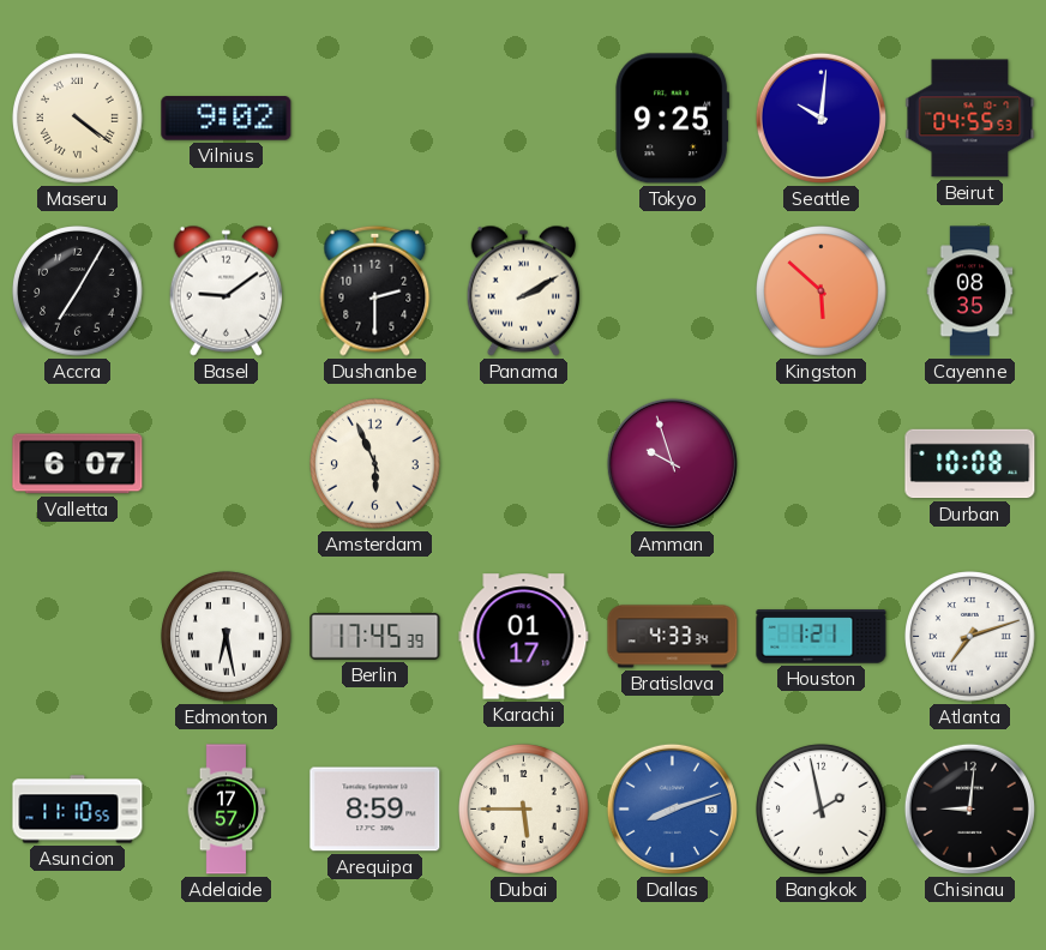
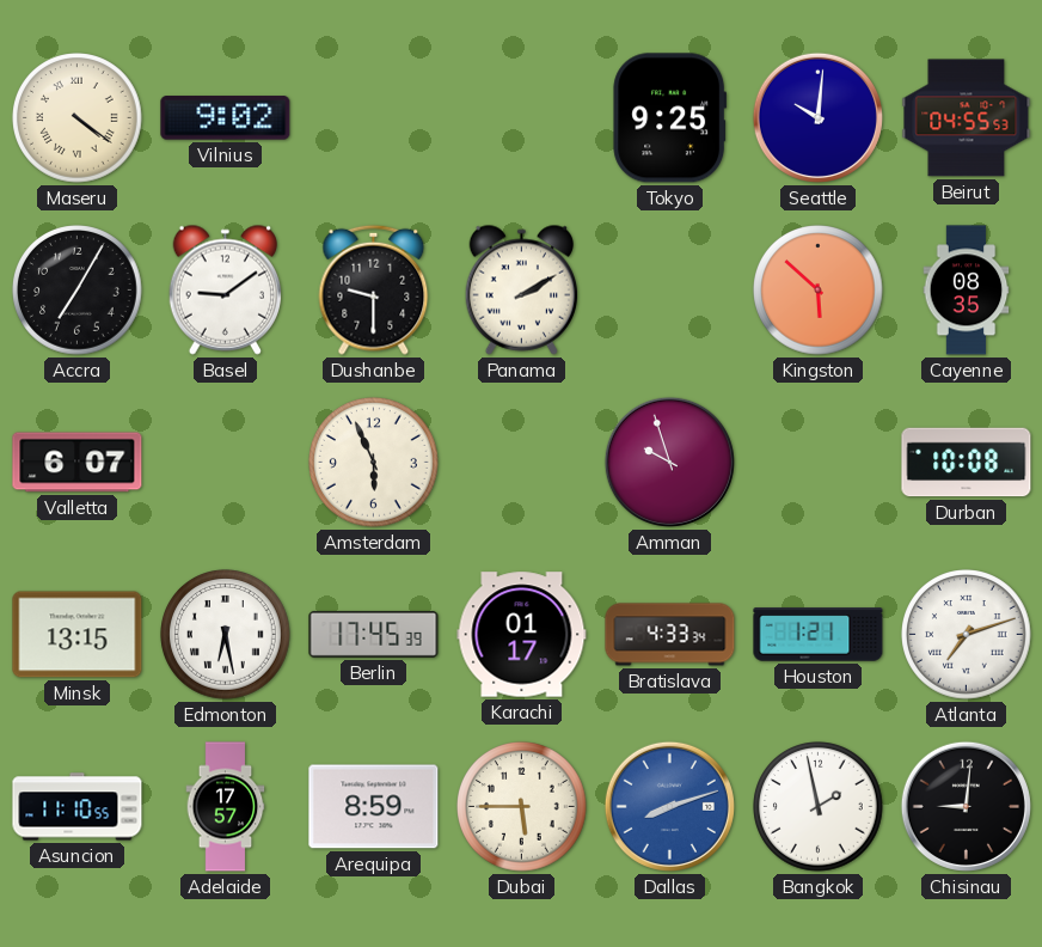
Dushanbe: 2:30 -> 9:30
Minsk: none -> 13:15
